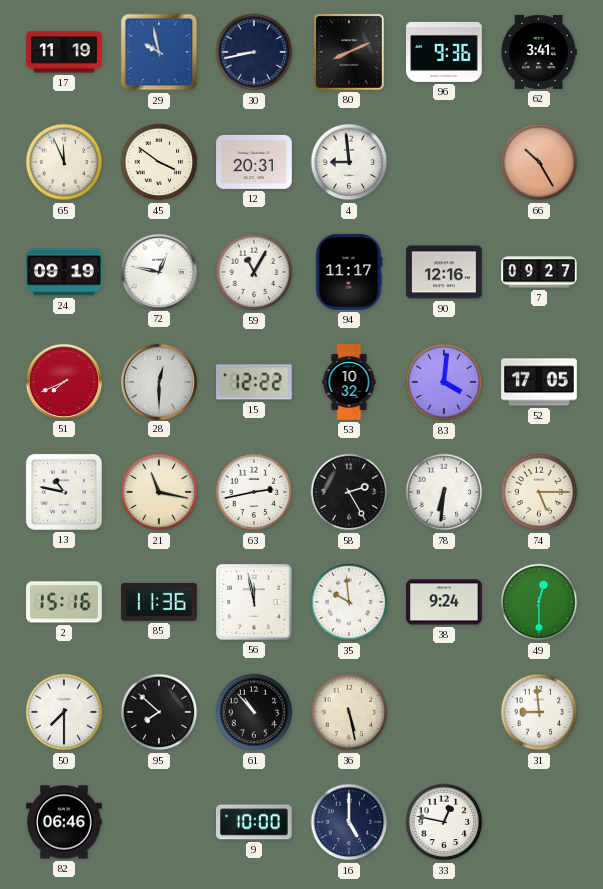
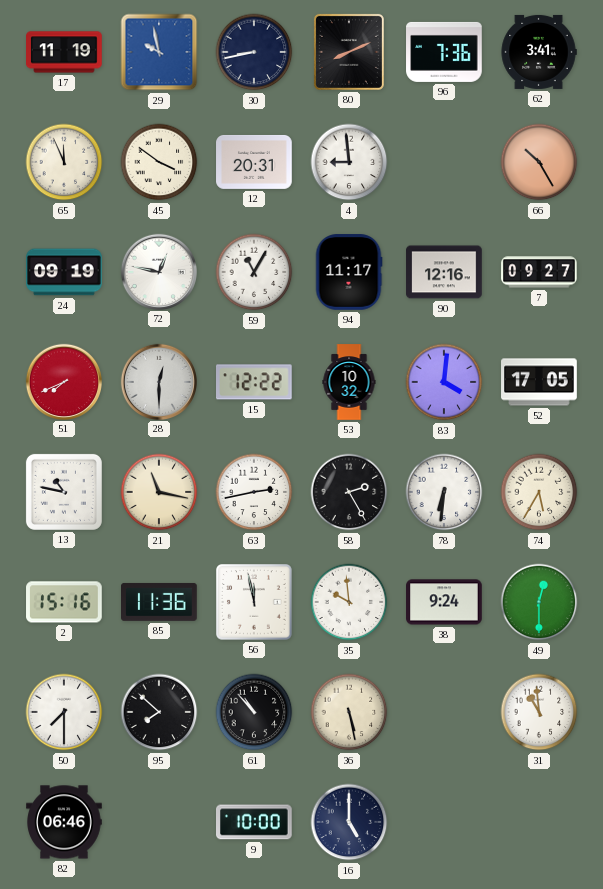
96: 9:36 -> 7:36
74: 5:15 -> 5:35
31: 8:59 -> 10:59
33: 12:47 -> none
